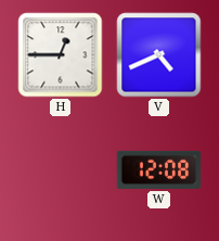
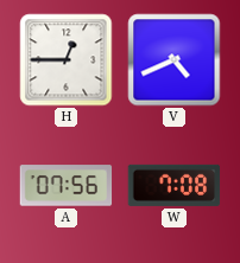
A: none -> 07:56
W: 12:08 -> 7:08
